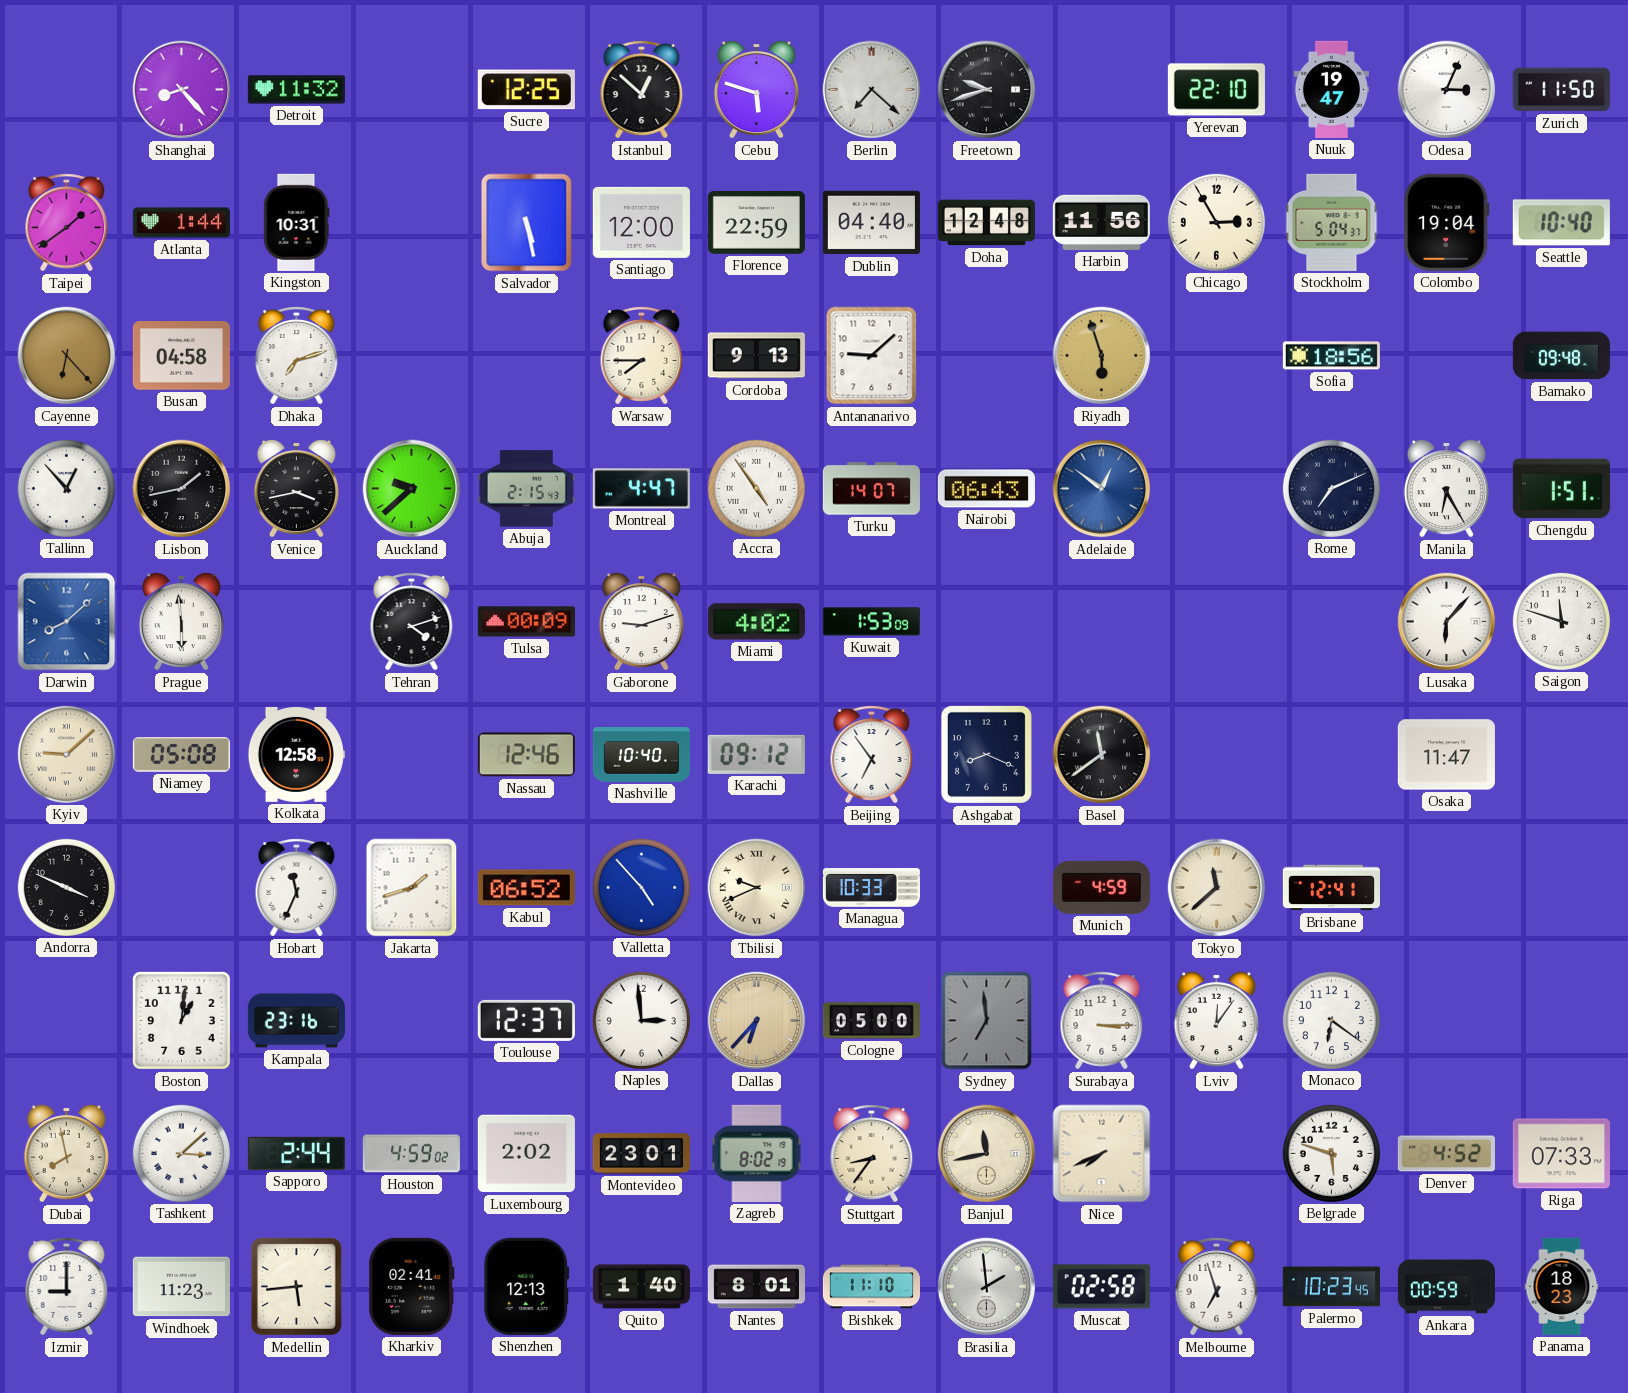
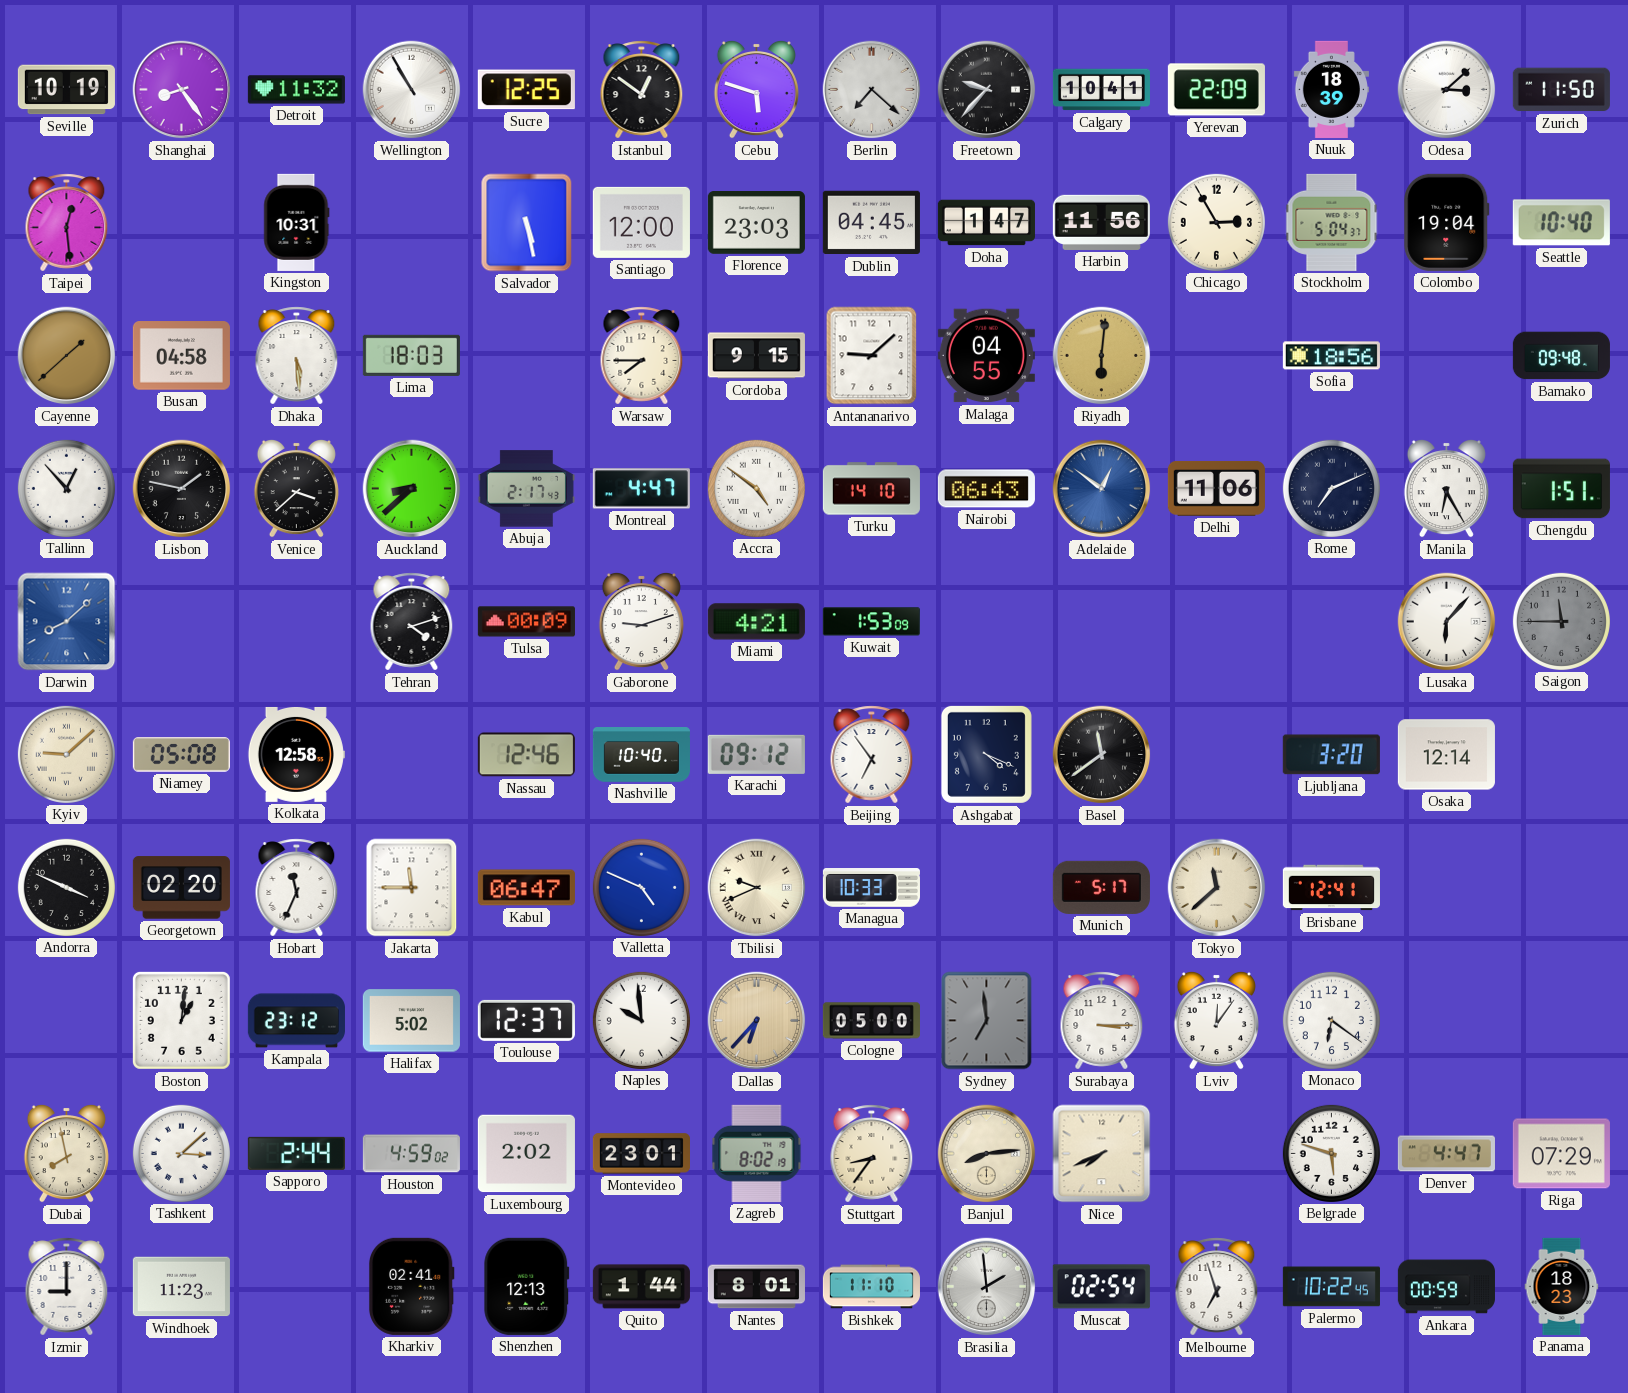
Seville: none -> 10:19
Shanghai: 8:23 -> 8:24
Wellington: none -> 10:55
Istanbul: 12:52 -> 12:51
Freetown: 9:42 -> 9:37
Calgary: none -> 10:41
Yerevan: 22:10 -> 22:09
Nuuk: 19:47 -> 18:39
Odesa: 3:04 -> 3:08
Taipei: 1:39 -> 12:29
Atlanta: 1:44 -> none
Florence: 22:59 -> 23:03
Dublin: 04:40 -> 04:45
Doha: 12:48 -> 1:47
Cayenne: 6:23 -> 1:38
Dhaka: 7:12 -> 5:29
Lima: none -> 18:03
Cordoba: 9:13 -> 9:15
Malaga: none -> 04:55
Riyadh: 5:57 -> 6:01
Lisbon: 1:43 -> 1:47
Venice: 3:43 -> 3:38
Auckland: 9:38 -> 8:38
Abuja: 2:15 -> 2:17
Accra: 4:54 -> 4:51
Turku: 14:07 -> 14:10
Delhi: none -> 11:06
Prague: 5:59 -> none
Miami: 4:02 -> 4:21
Saigon: 11:48 -> 11:45
Saigon dial: white -> grey
Ashgabat: 8:19 -> 4:19
Ljubljana: none -> 3:20
Osaka: 11:47 -> 12:14
Georgetown: none -> 02:20
Jakarta: 1:42 -> 11:45
Kabul: 06:52 -> 06:47
Valletta: 4:53 -> 4:49
Munich: 4:59 -> 5:17
Kampala: 23:16 -> 23:12
Halifax: none -> 5:02
Naples: 2:59 -> 9:59
Banjul: 11:43 -> 8:14
Denver: 4:52 -> 4:47
Riga: 07:33 -> 07:29
Medellin: 5:44 -> none
Quito: 1:40 -> 1:44
Muscat: 02:58 -> 02:54
Palermo: 10:23 -> 10:22
